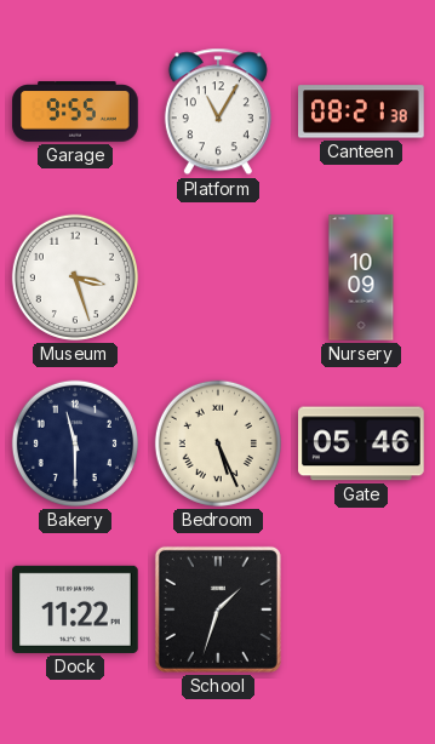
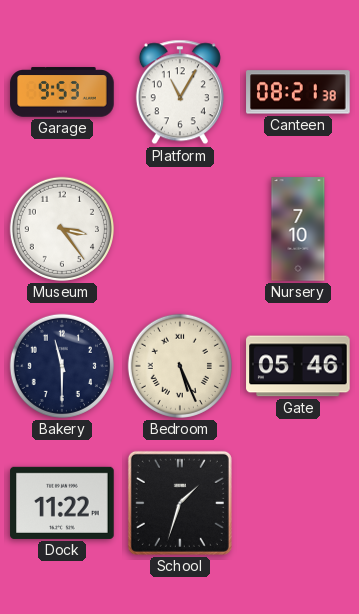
Garage: 9:55 -> 9:53
Museum: 3:27 -> 3:24
Nursery: 10:09 -> 7:10
